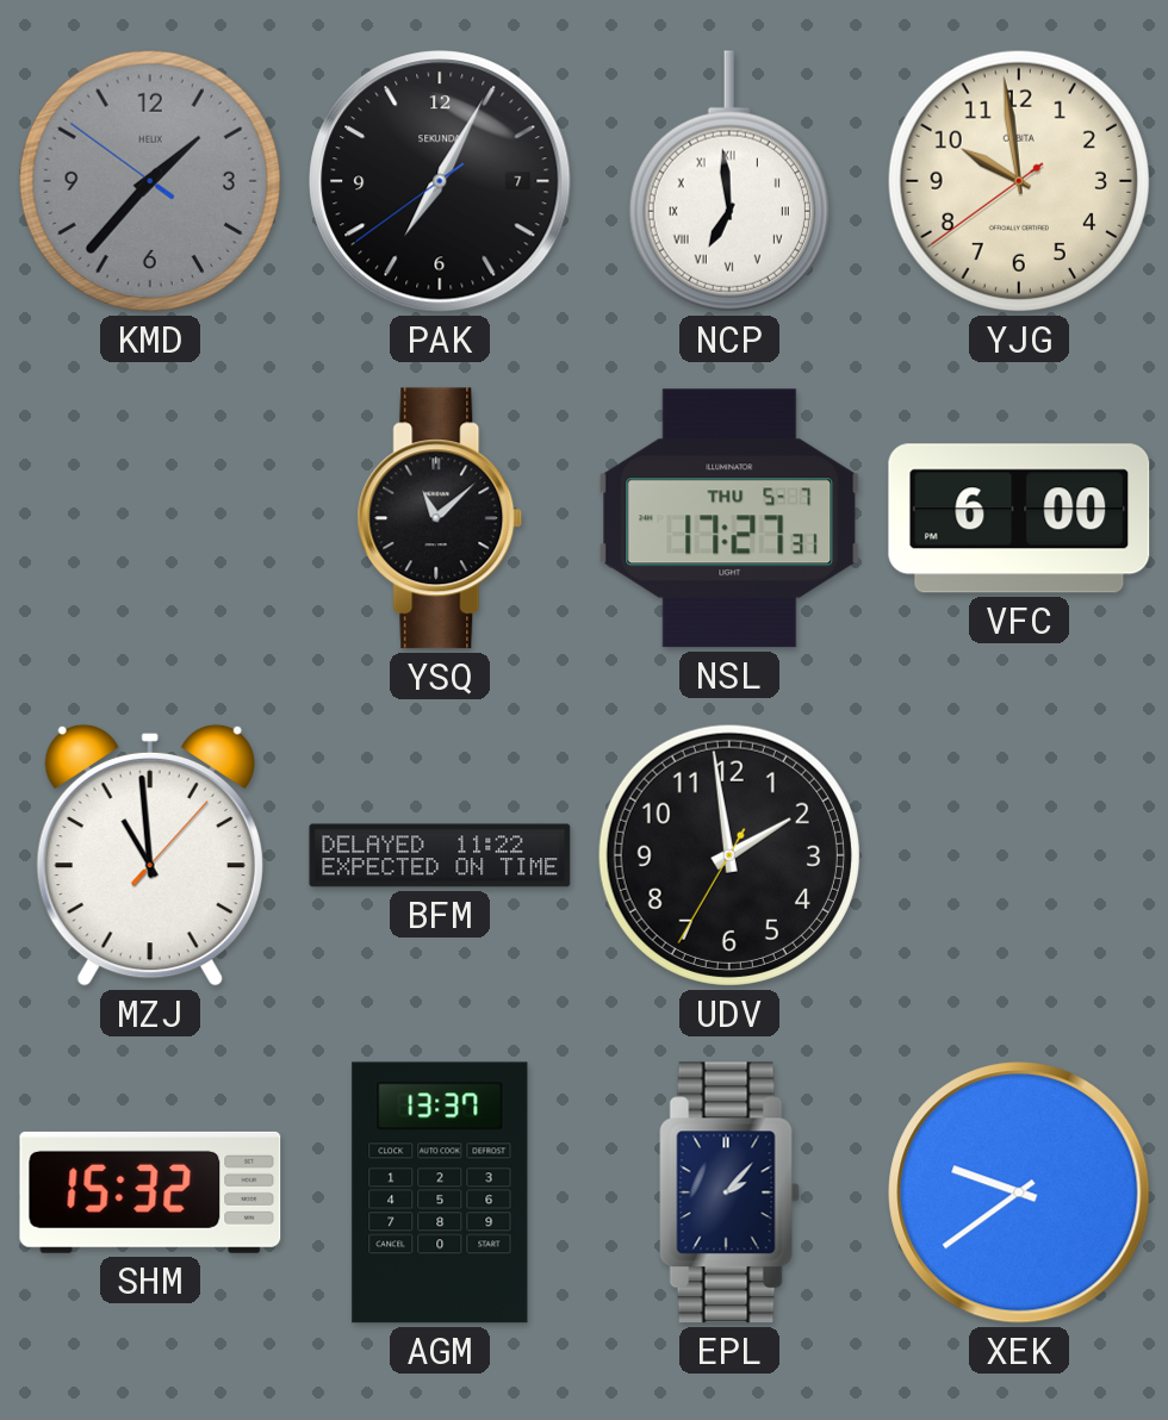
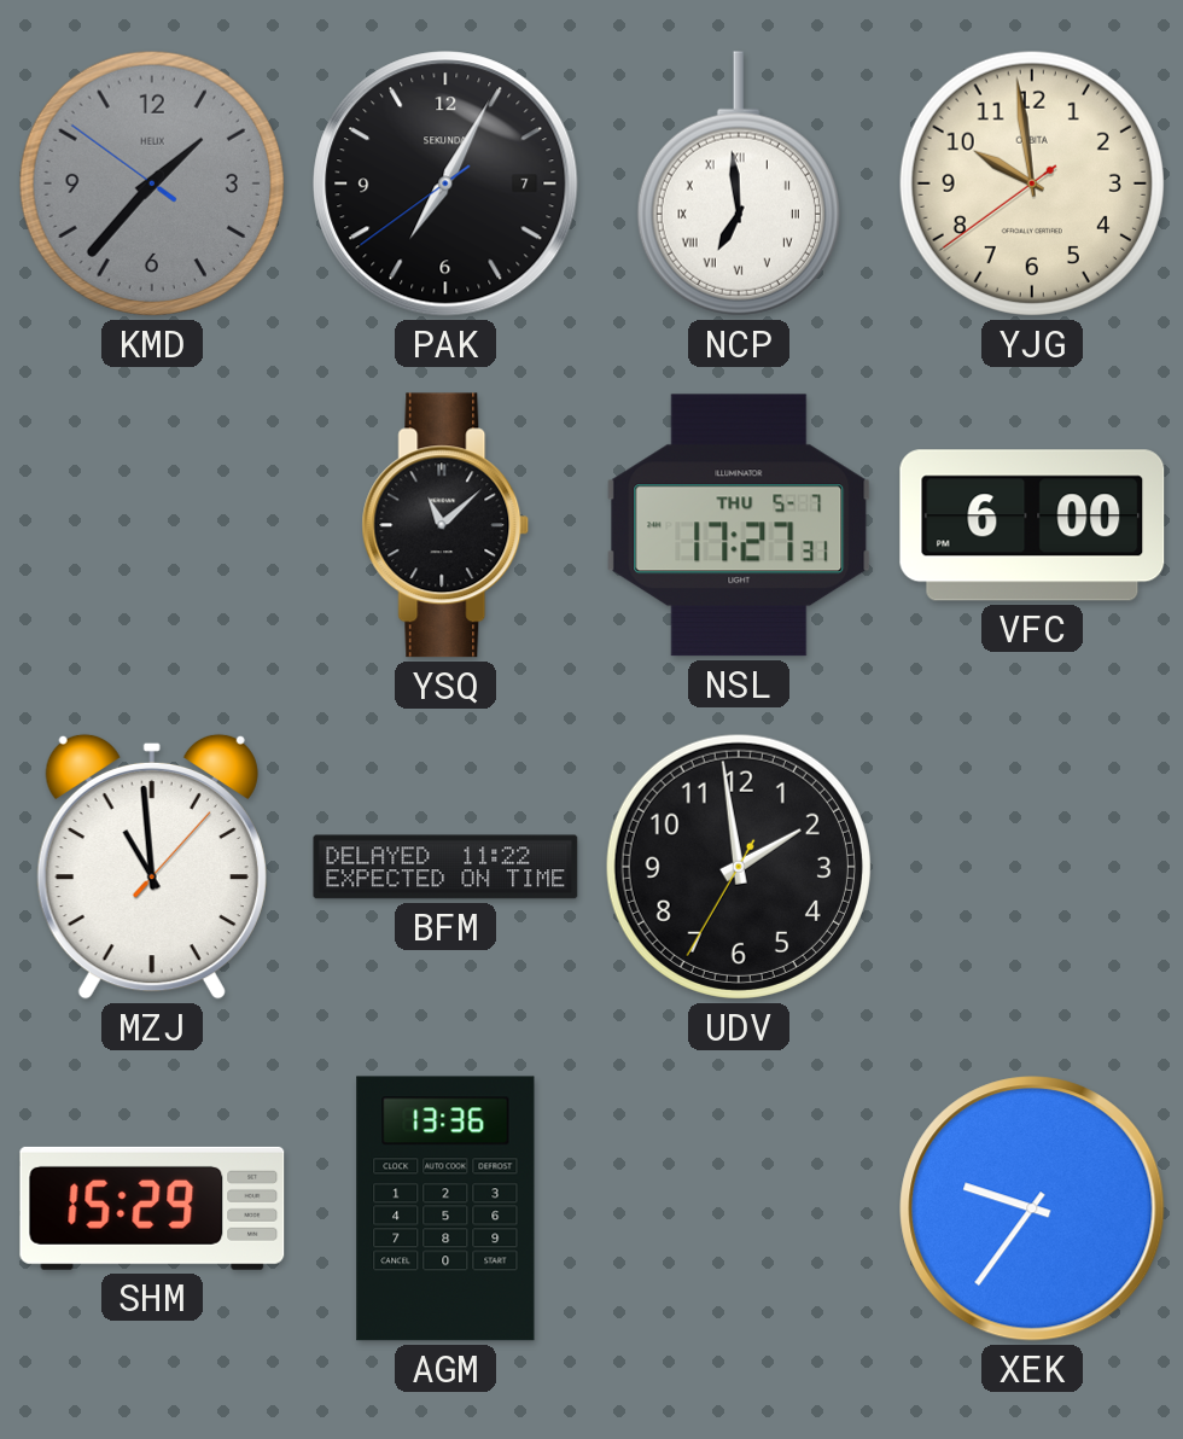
SHM: 15:32 -> 15:29
AGM: 13:37 -> 13:36
EPL: 2:07 -> none
XEK: 9:39 -> 9:36
